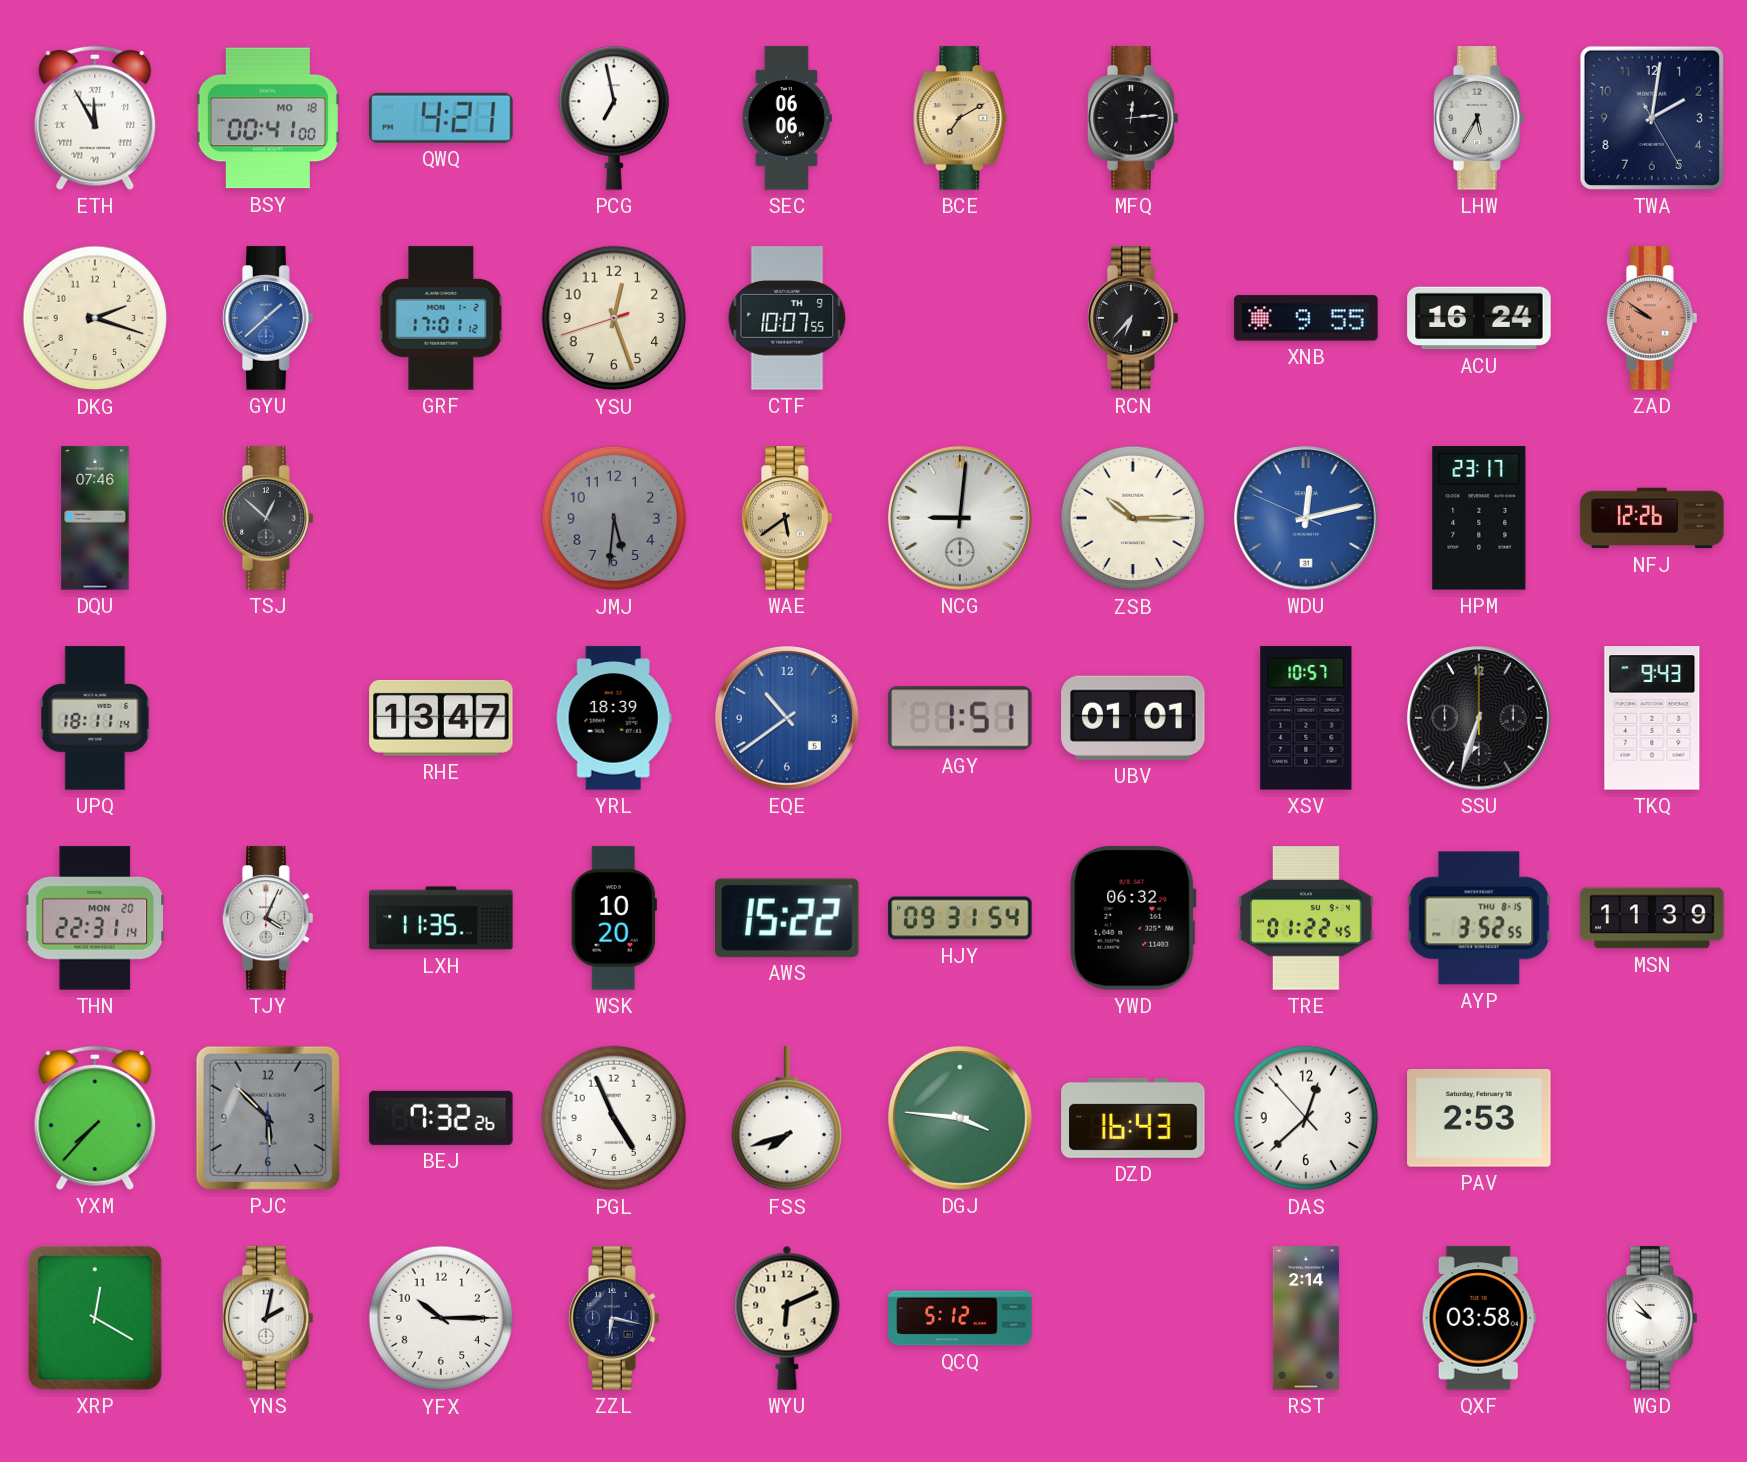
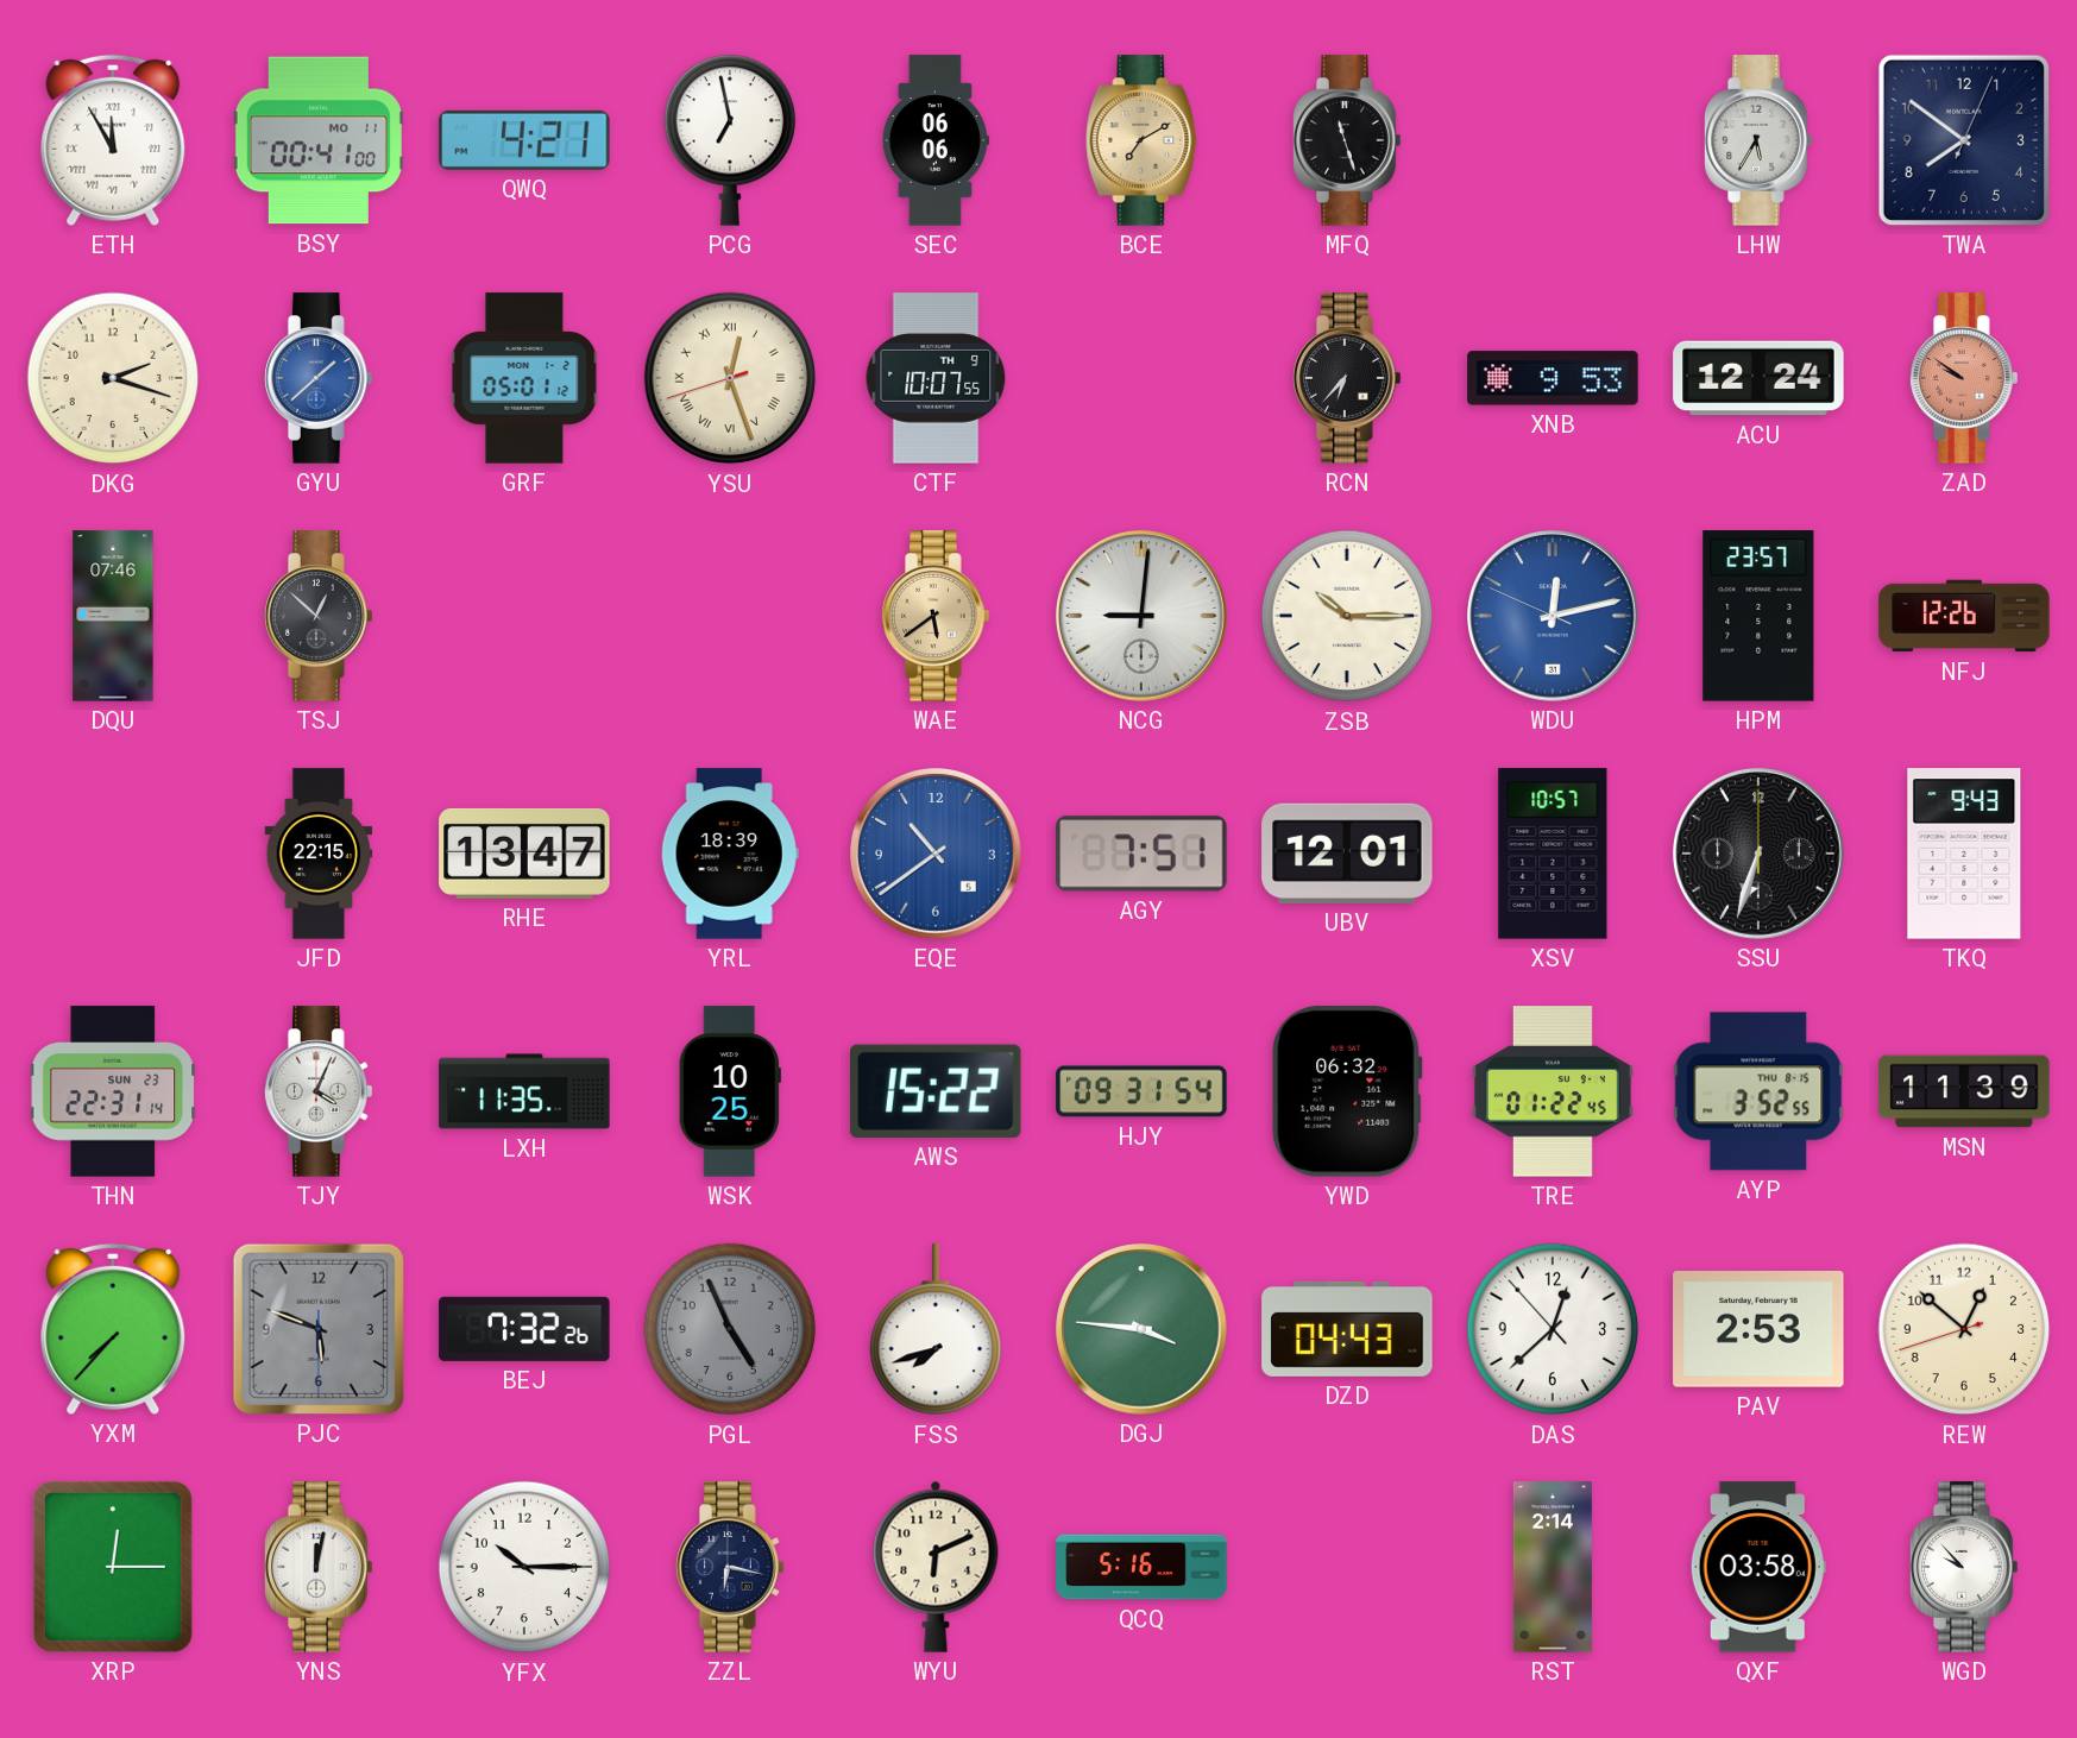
BSY date: MO 18 -> MO 11
MFQ: 12:14 -> 11:27
TWA: 2:01 -> 7:51
GRF: 17:01 -> 05:01
YSU numerals: Arabic -> Roman
XNB: 9:55 -> 9:53
ACU: 16:24 -> 12:24
JMJ: 5:31 -> none
HPM: 23:17 -> 23:57
UPQ: 18:11 -> none
JFD: none -> 22:15
AGY: 1:51 -> 7:51
UBV: 01:01 -> 12:01
THN date: MON 20 -> SUN 23
WSK: 10:20 -> 10:25
PJC: 5:52 -> 5:48
PGL dial: white -> grey
DZD: 16:43 -> 04:43
REW: none -> 12:51
XRP: 12:20 -> 12:15
YNS: 2:02 -> 12:02
QCQ: 5:12 -> 5:16
